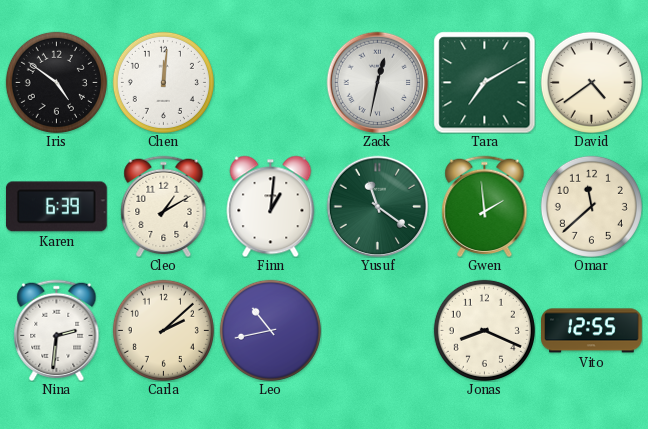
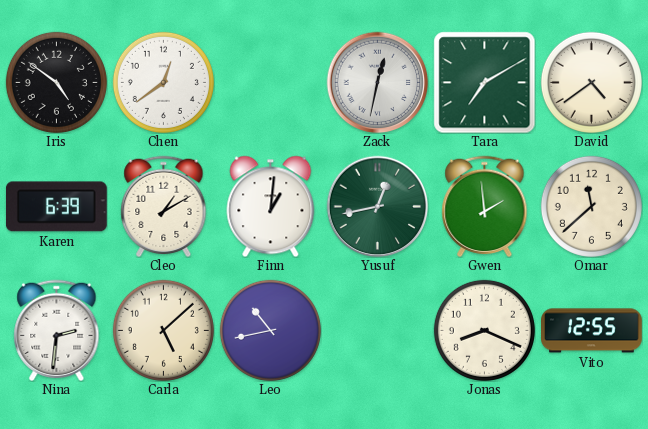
Chen: 12:01 -> 12:39
Yusuf: 11:21 -> 12:43
Carla: 2:08 -> 5:08
